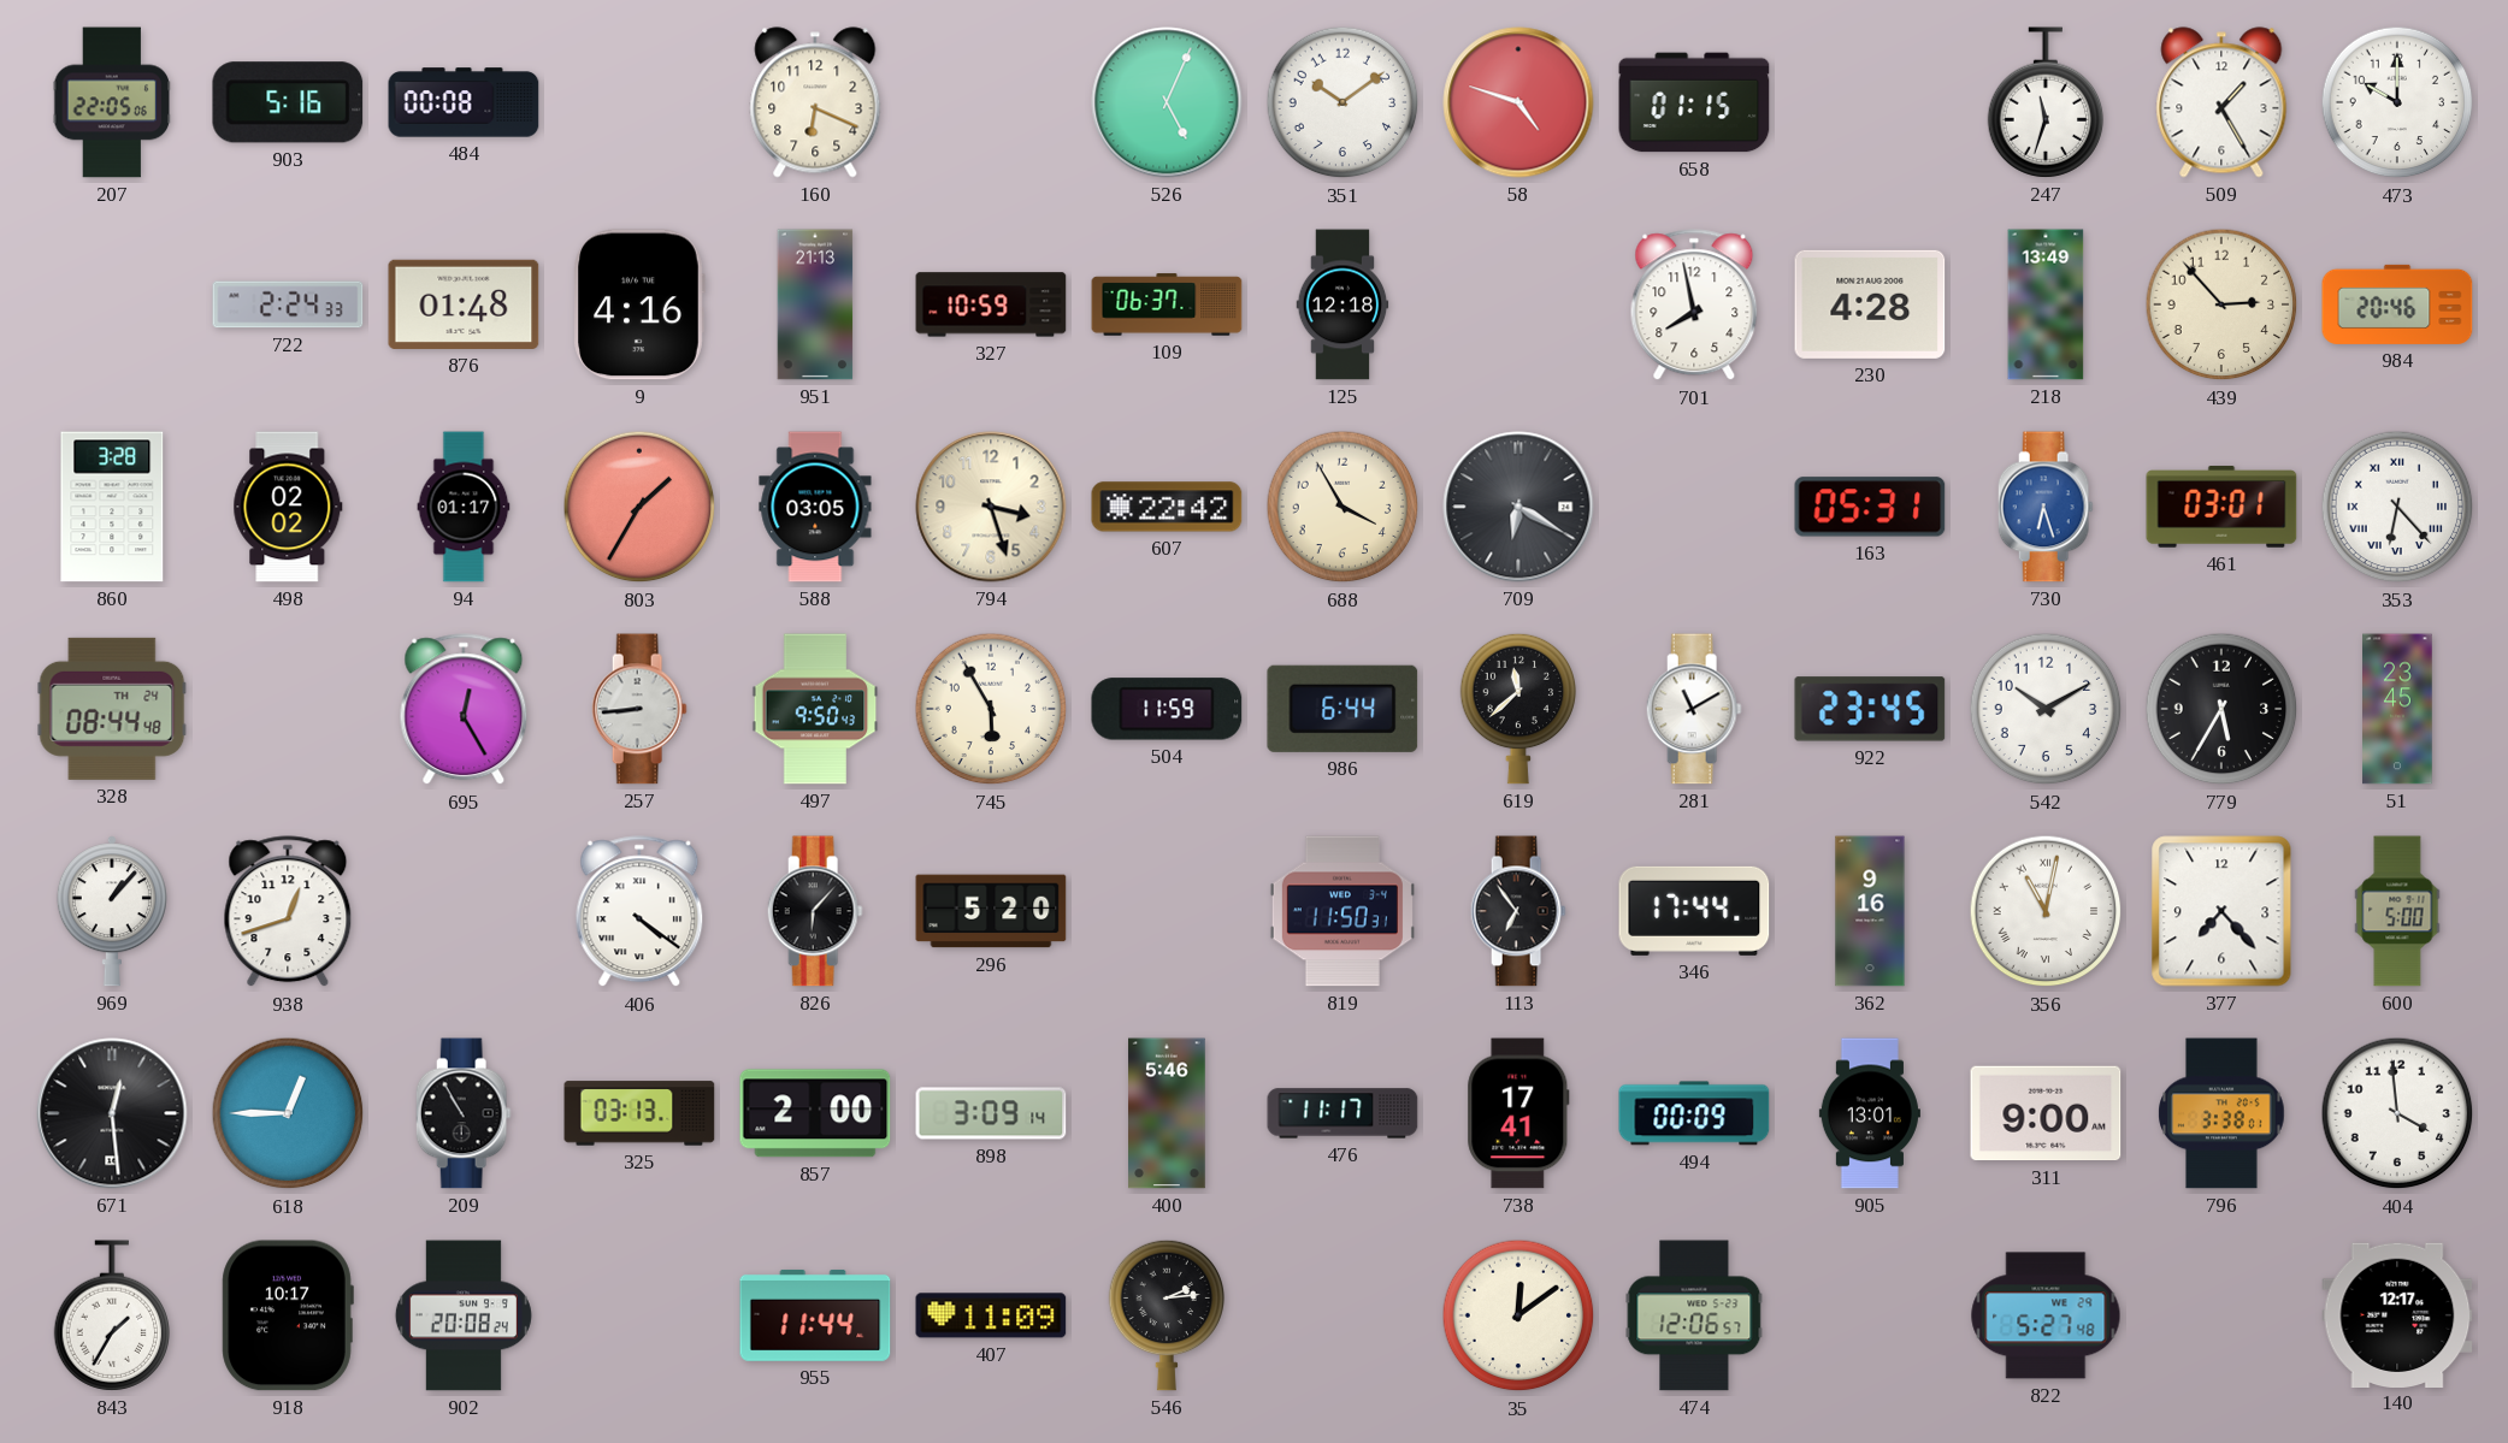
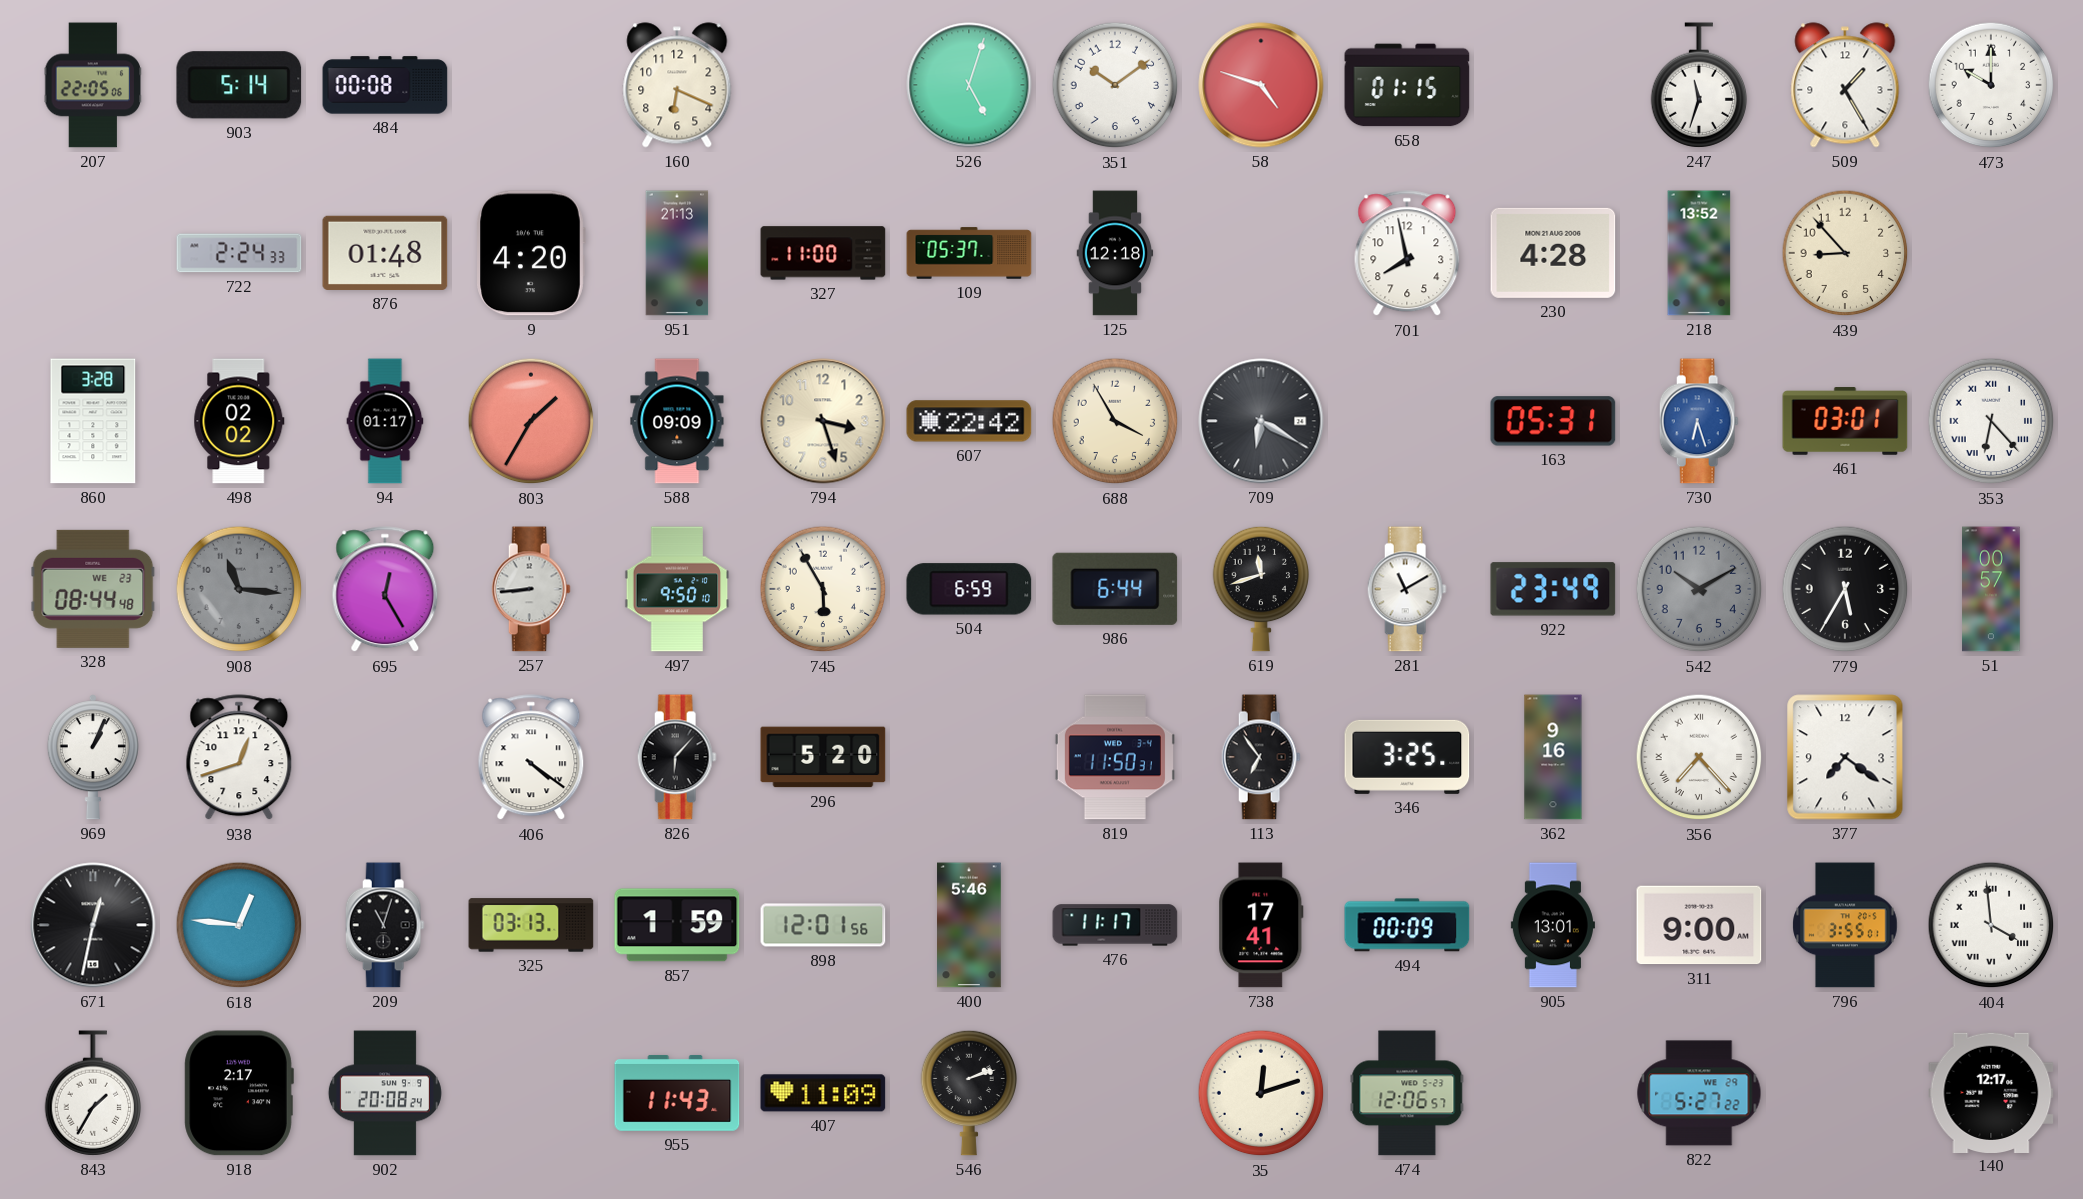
903: 5:16 -> 5:14
526: 5:04 -> 5:03
9: 4:16 -> 4:20
327: 10:59 -> 11:00
109: 06:37 -> 05:37
218: 13:49 -> 13:52
439: 2:53 -> 8:53
984: 20:46 -> none
588: 03:05 -> 09:09
328 date: TH 24 -> WE 23
908: none -> 11:16
497: 9:50:43 -> 9:50:10
504: 11:59 -> 6:59
619: 11:38 -> 11:42
922: 23:45 -> 23:49
542 dial: white -> grey
51: 23:45 -> 00:57
969: 1:07 -> 1:04
346: 17:44 -> 3:25
356: 11:02 -> 7:23
377: 7:23 -> 7:21
600: 5:00 -> none
671: 12:29 -> 12:32
618: 12:45 -> 12:46
209: 10:55 -> 11:03
857: 2:00 -> 1:59
898: 3:09 -> 12:01
796: 3:38 -> 3:55
404 numerals: Arabic -> Roman
918: 10:17 -> 2:17
955: 11:44 -> 11:43
546: 2:14 -> 2:12
35: 12:09 -> 12:12
822: 5:27:48 -> 5:27:22
